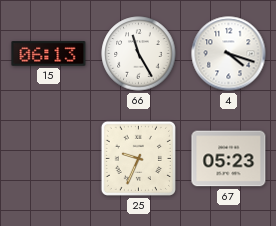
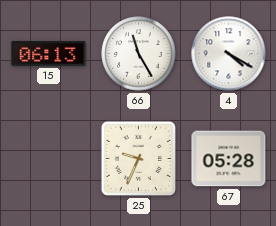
4: 4:18 -> 4:20
67: 05:23 -> 05:28
